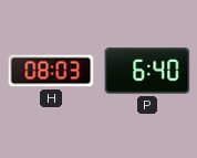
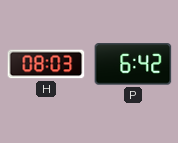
P: 6:40 -> 6:42
